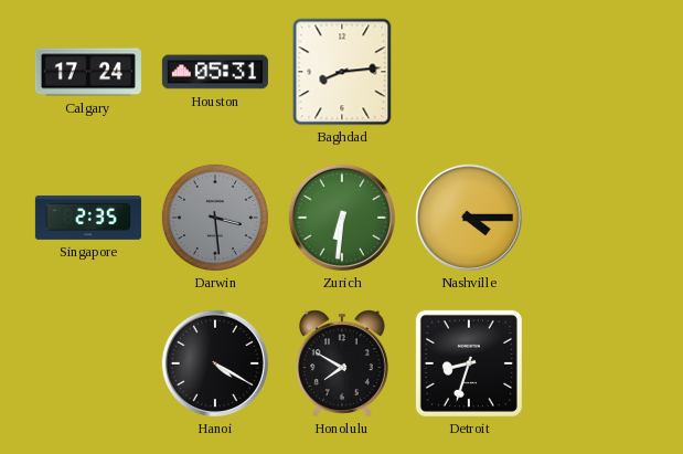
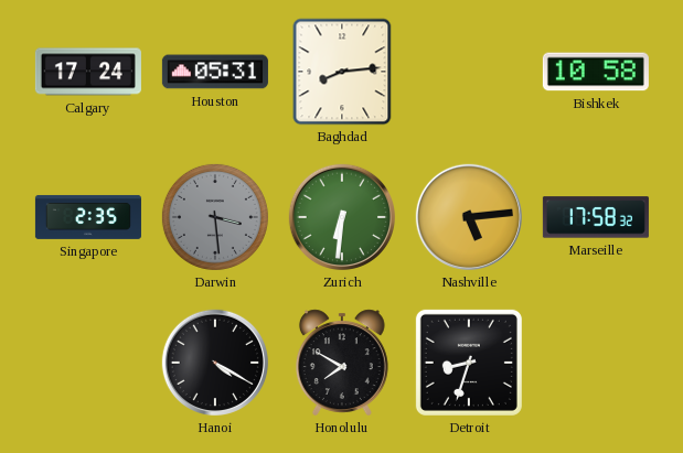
Bishkek: none -> 10:58
Nashville: 4:15 -> 5:14
Marseille: none -> 17:58
